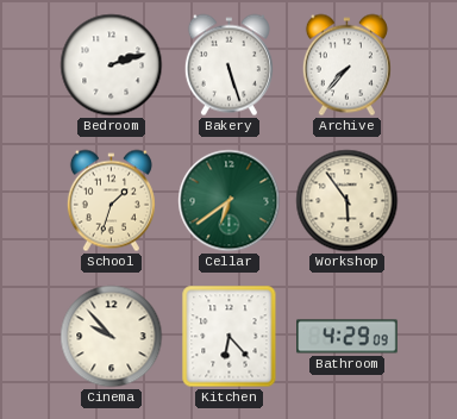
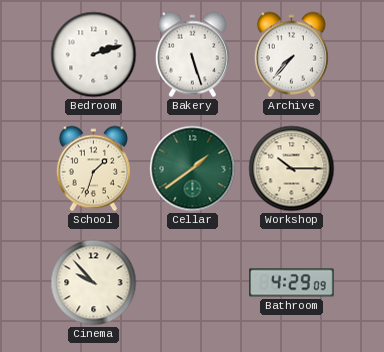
Cellar: 6:39 -> 1:39
Workshop: 5:54 -> 10:15
Kitchen: 6:23 -> none
